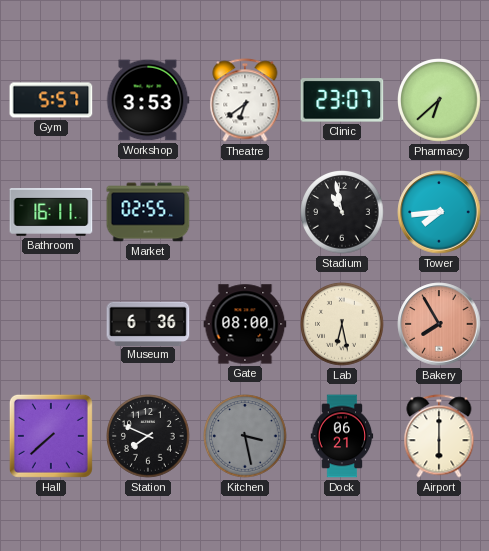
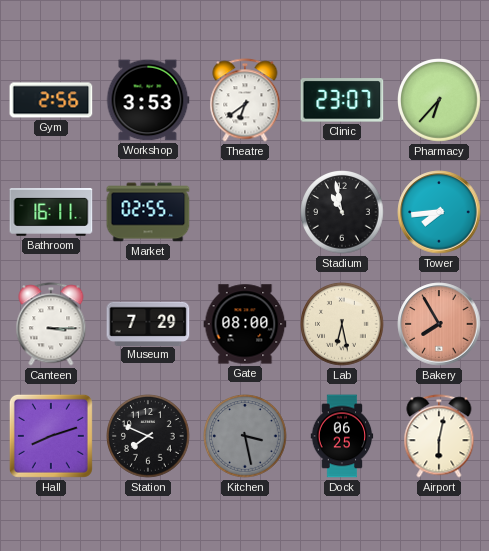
Gym: 5:57 -> 2:56
Pharmacy: 6:38 -> 6:37
Canteen: none -> 3:15
Museum: 6:36 -> 7:29
Hall: 7:38 -> 8:12
Dock: 06:21 -> 06:25
Airport: 6:00 -> 6:02
